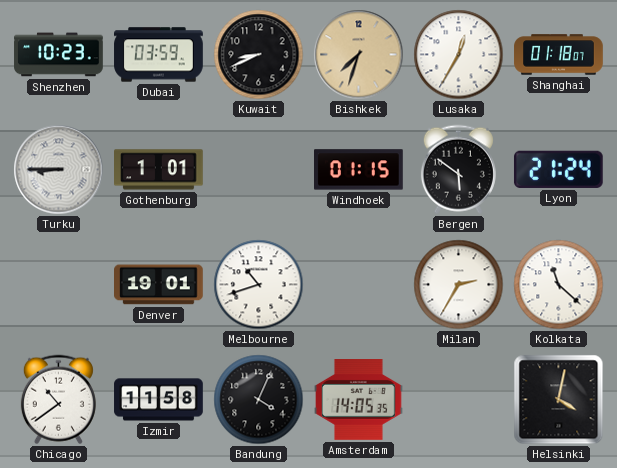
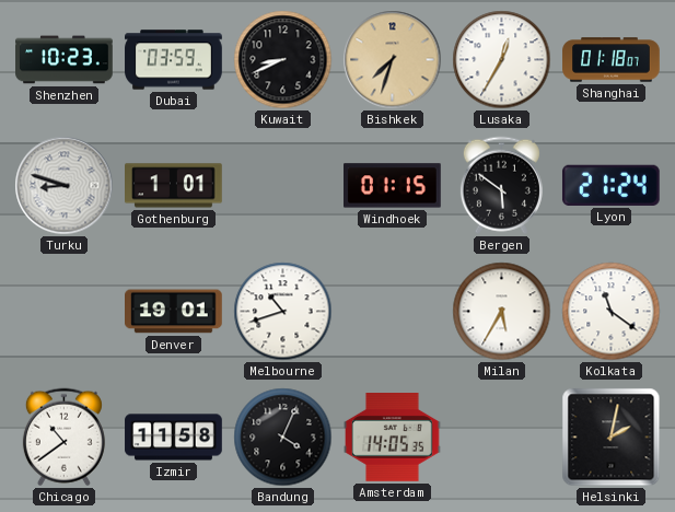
Turku: 8:45 -> 8:48
Milan: 2:35 -> 5:35
Kolkata: 11:22 -> 11:21
Helsinki: 4:02 -> 2:02
